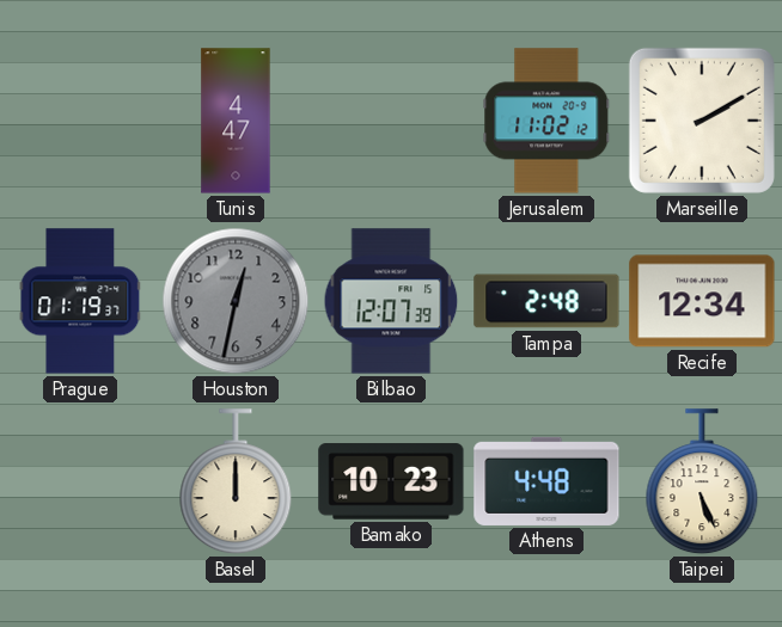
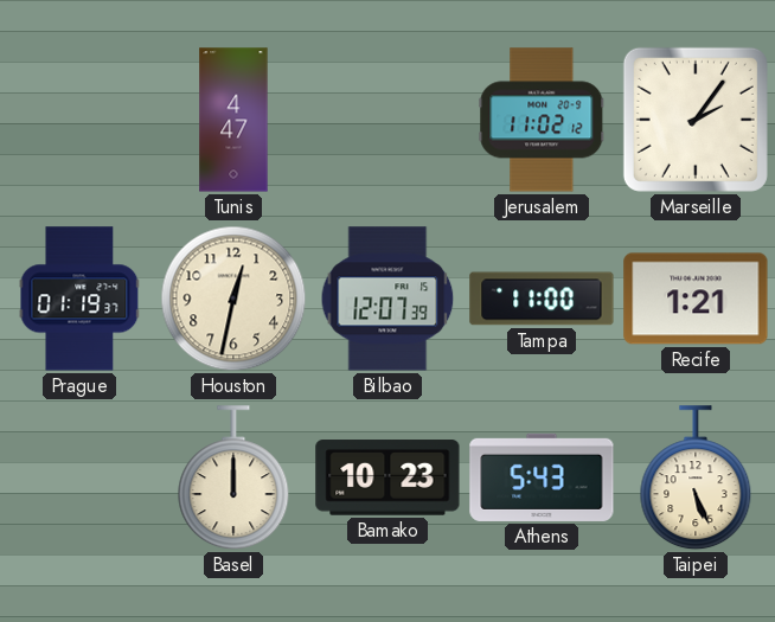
Marseille: 2:10 -> 2:06
Houston dial: grey -> cream
Tampa: 2:48 -> 11:00
Recife: 12:34 -> 1:21
Athens: 4:48 -> 5:43
